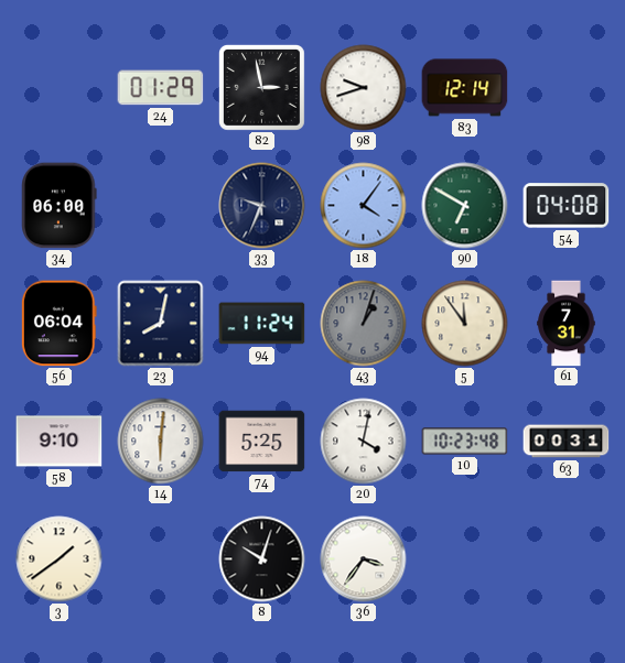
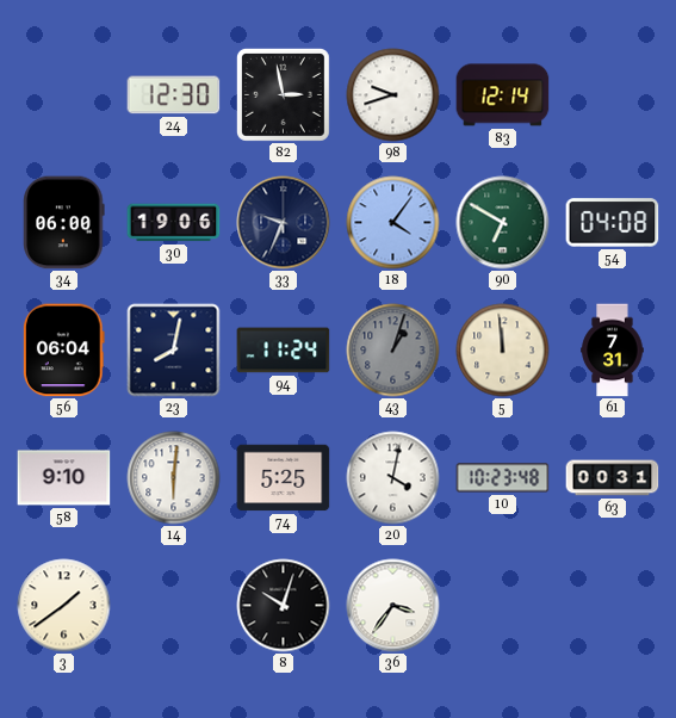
24: 01:29 -> 12:30
30: none -> 19:06
5: 11:54 -> 11:59
